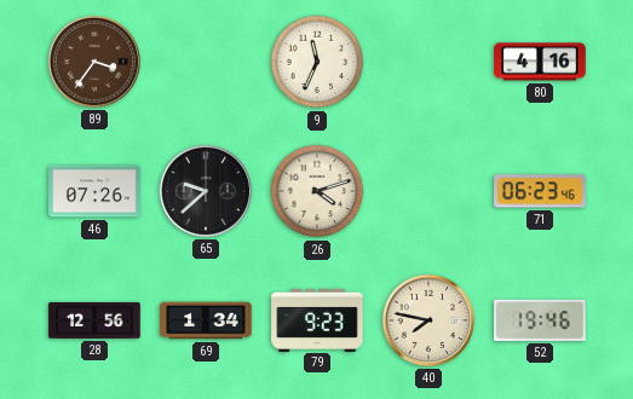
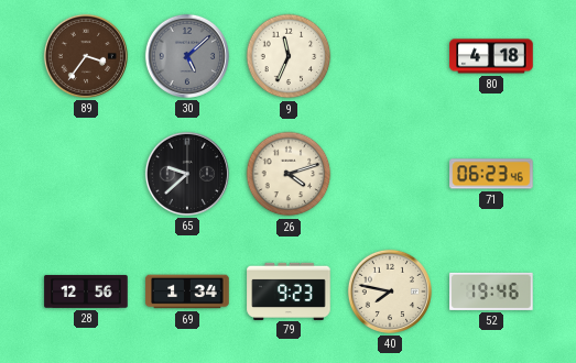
30: none -> 5:08
80: 4:16 -> 4:18
46: 07:26 -> none
